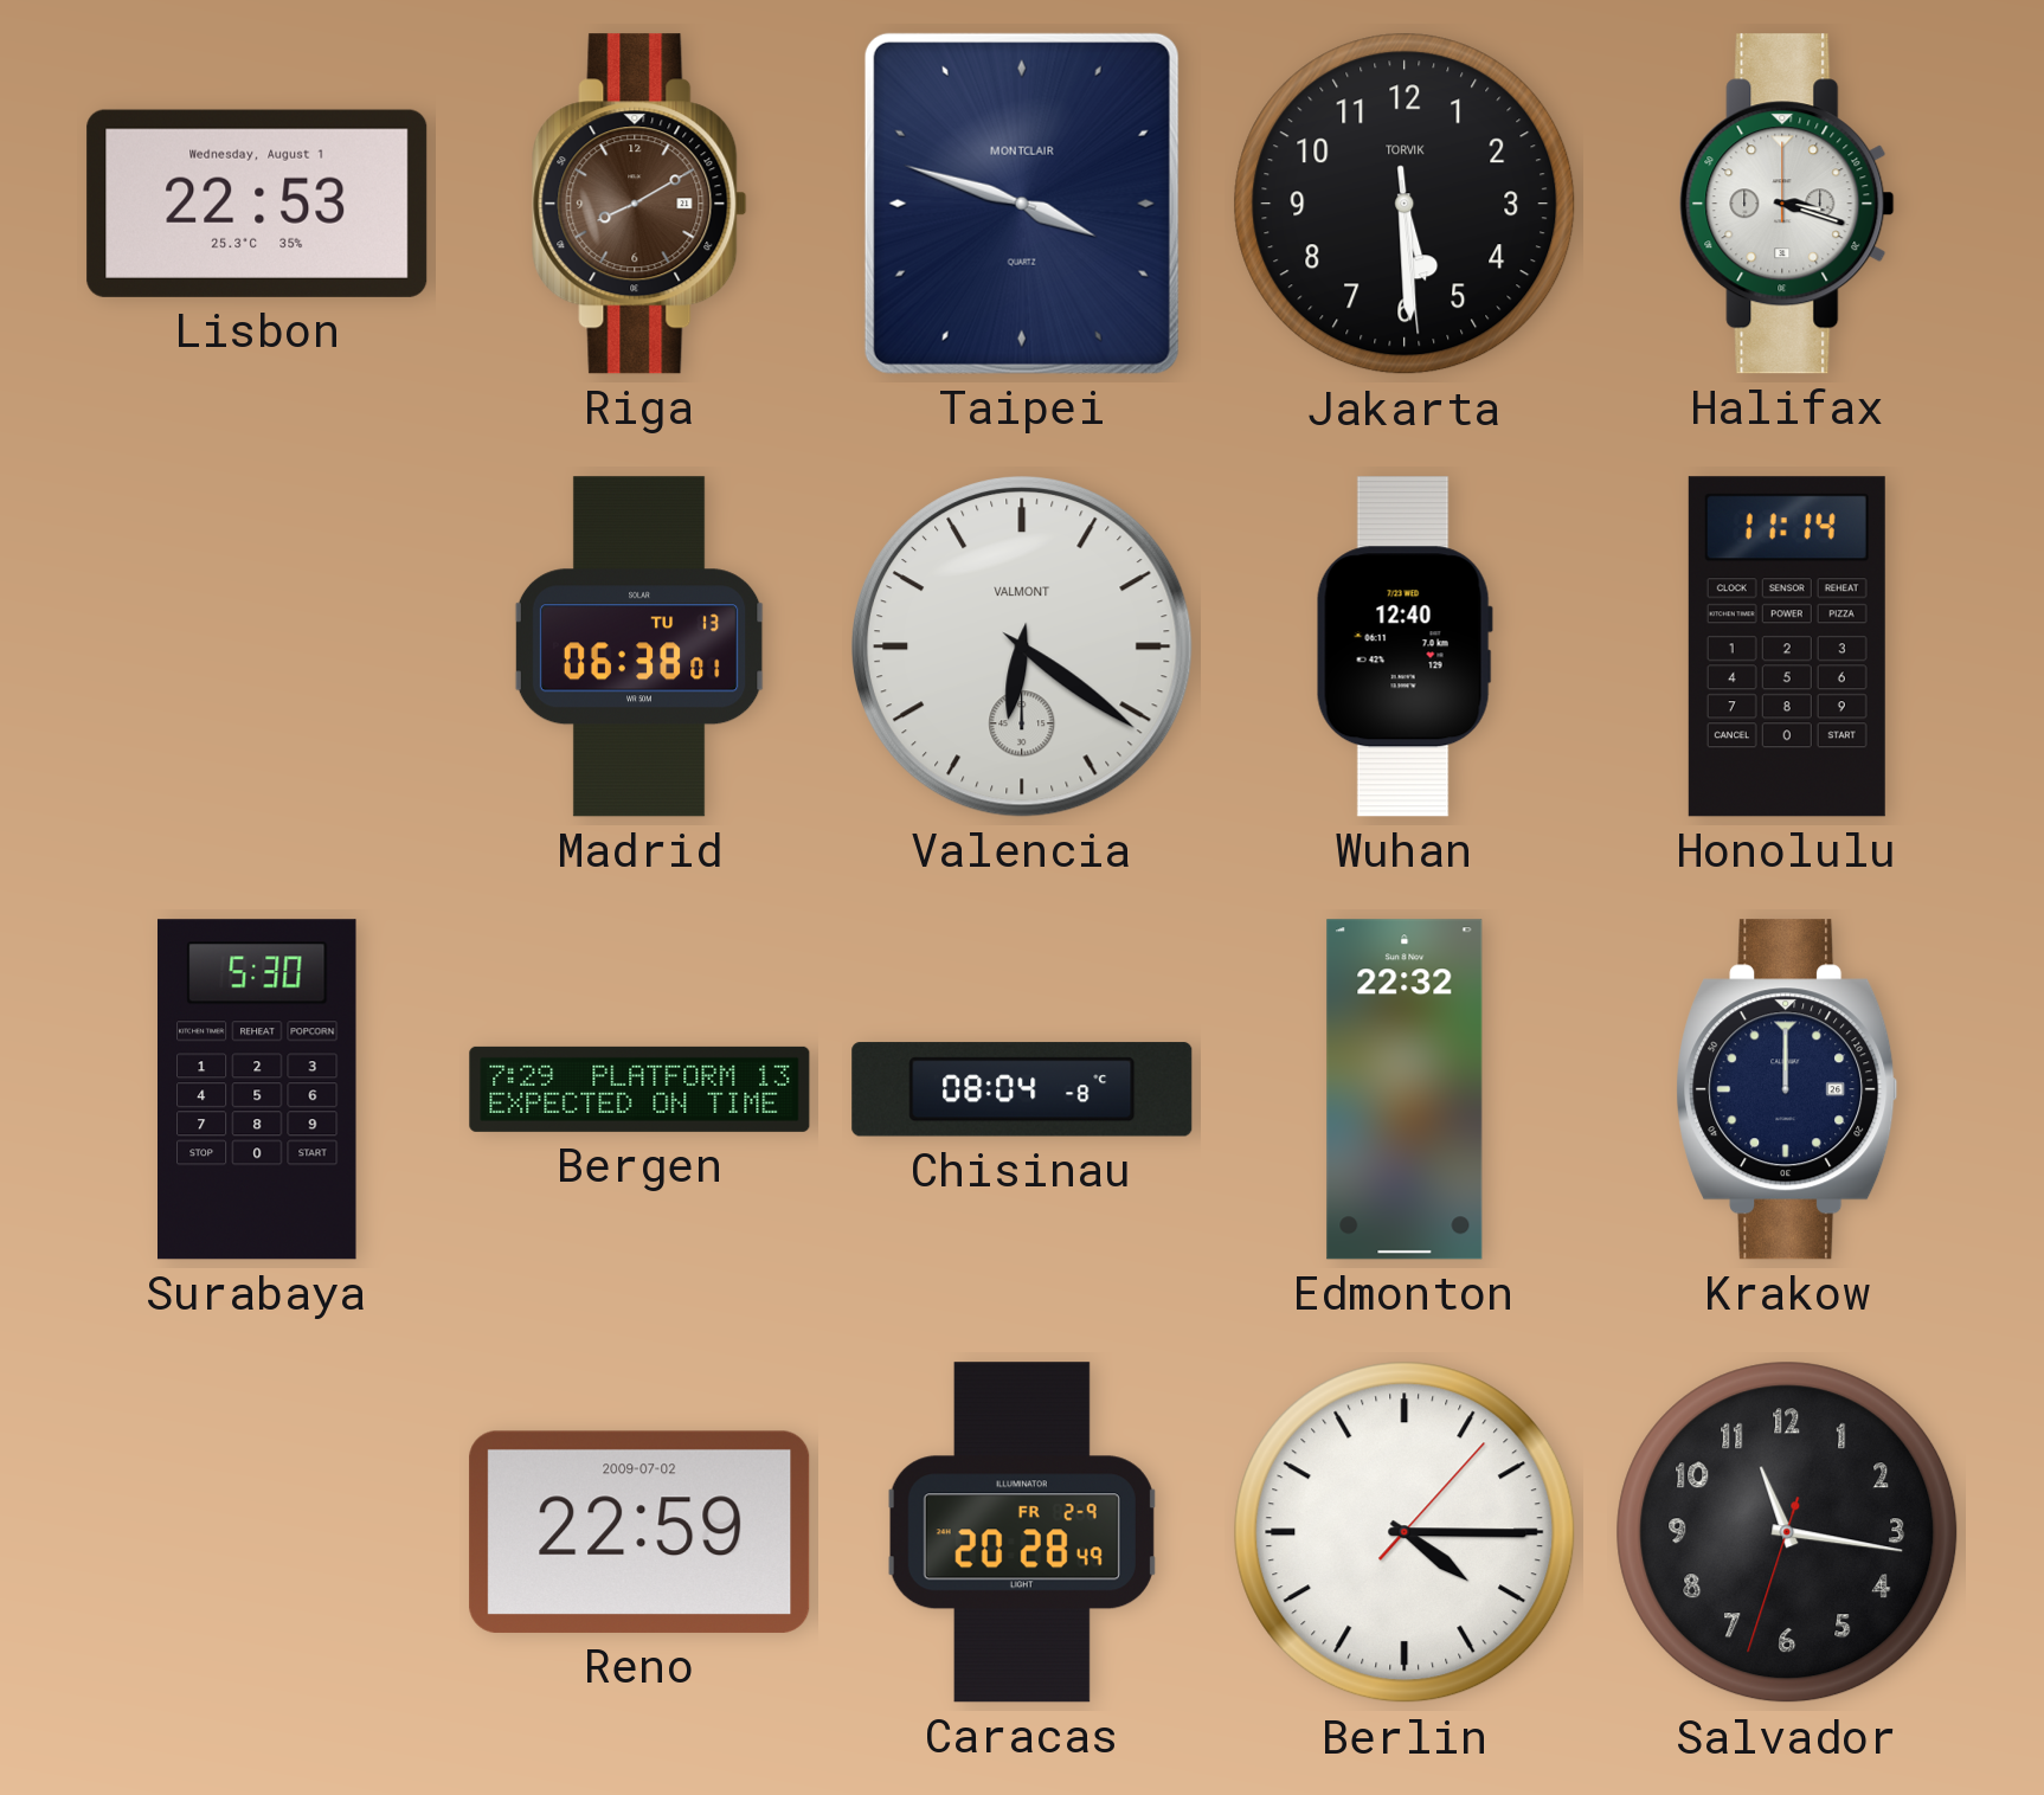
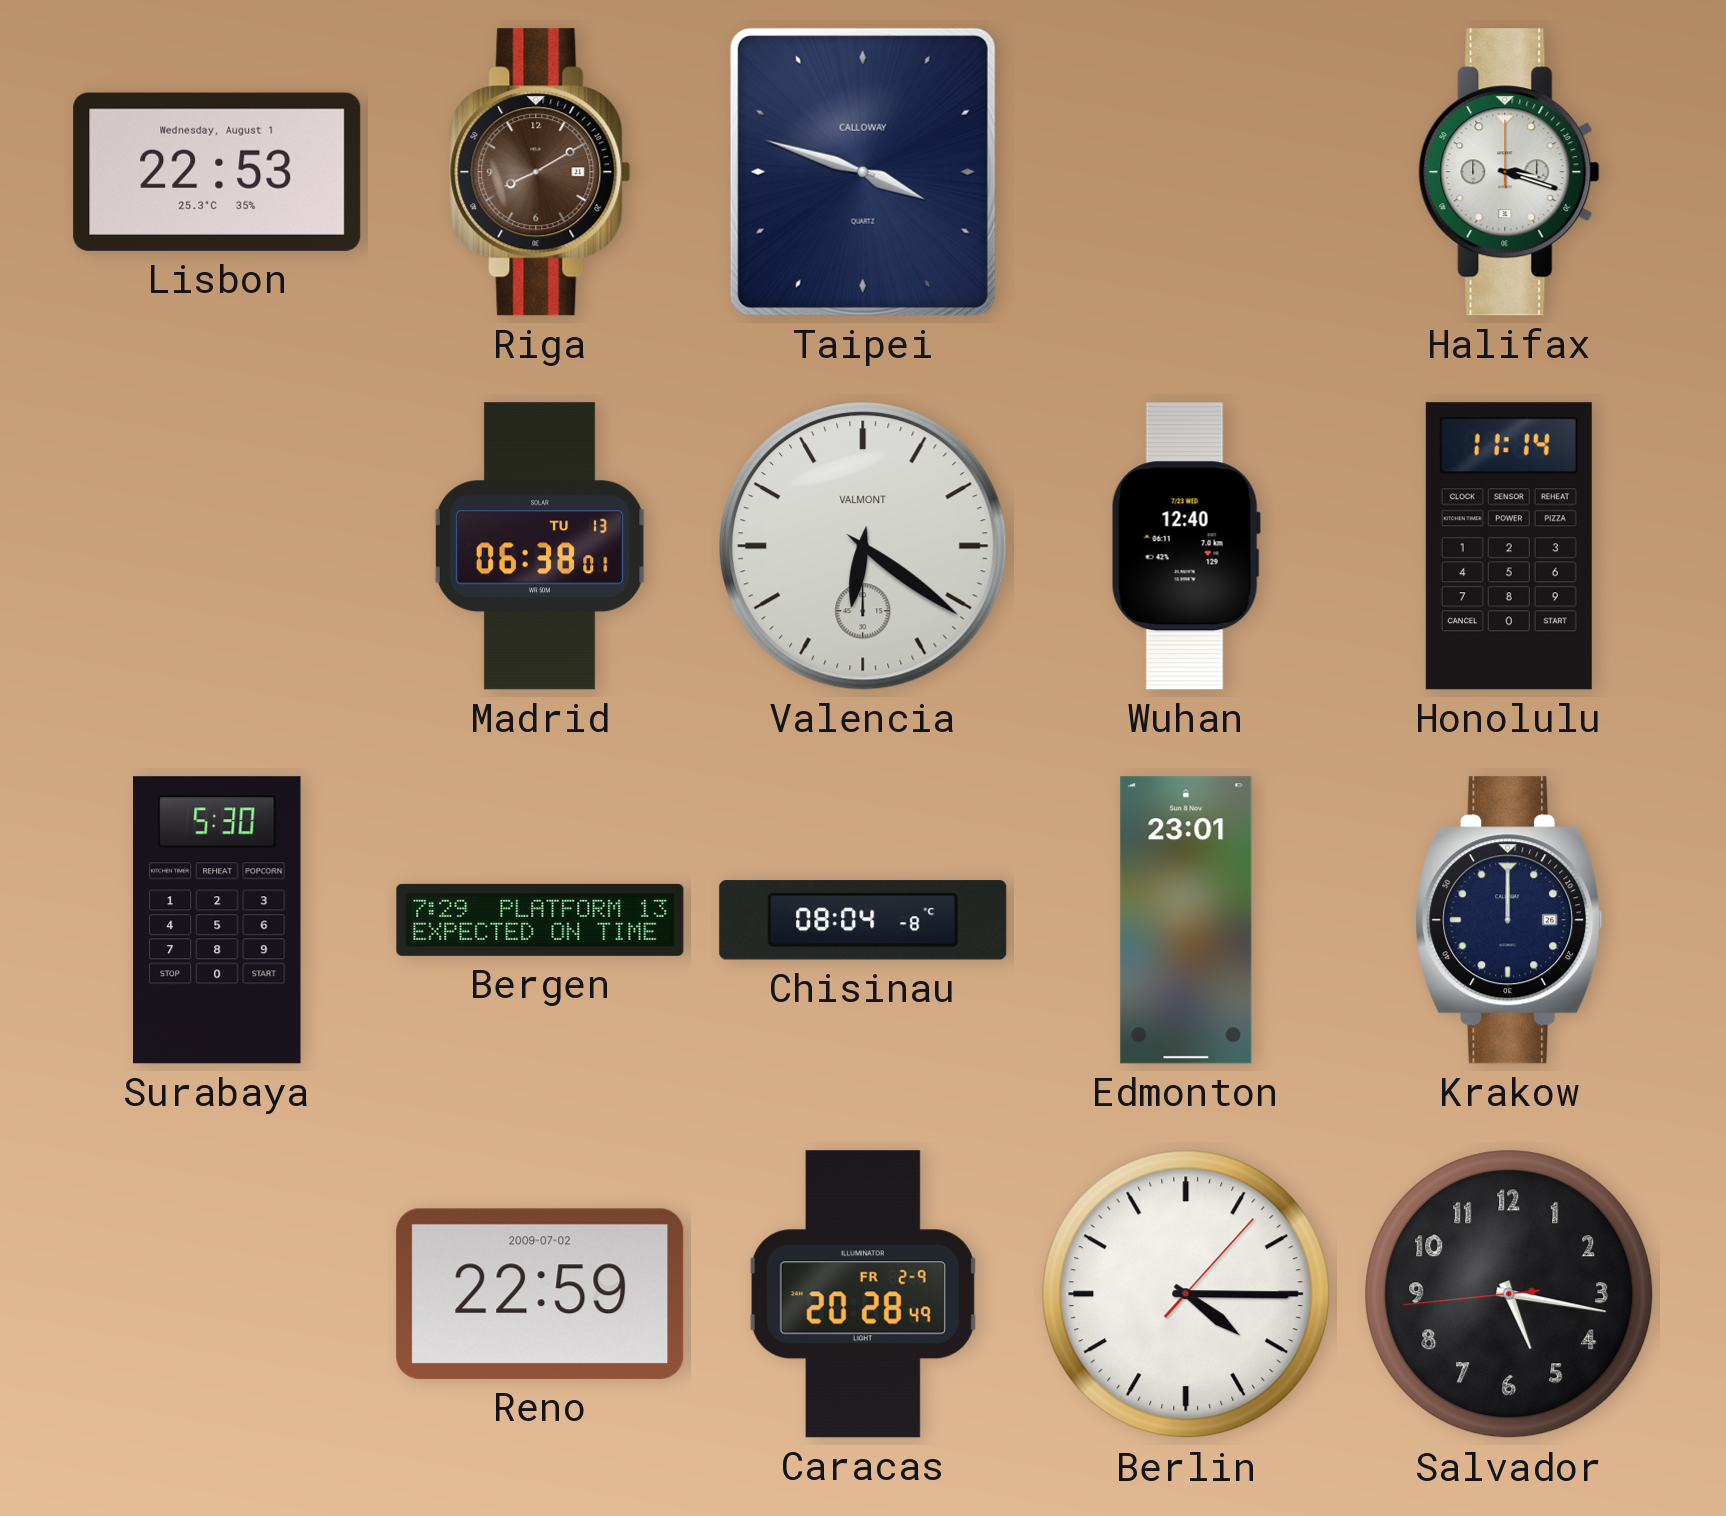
Taipei brand: MONTCLAIR -> CALLOWAY
Jakarta: 5:29 -> none
Edmonton: 22:32 -> 23:01
Salvador: 11:16 -> 5:16
